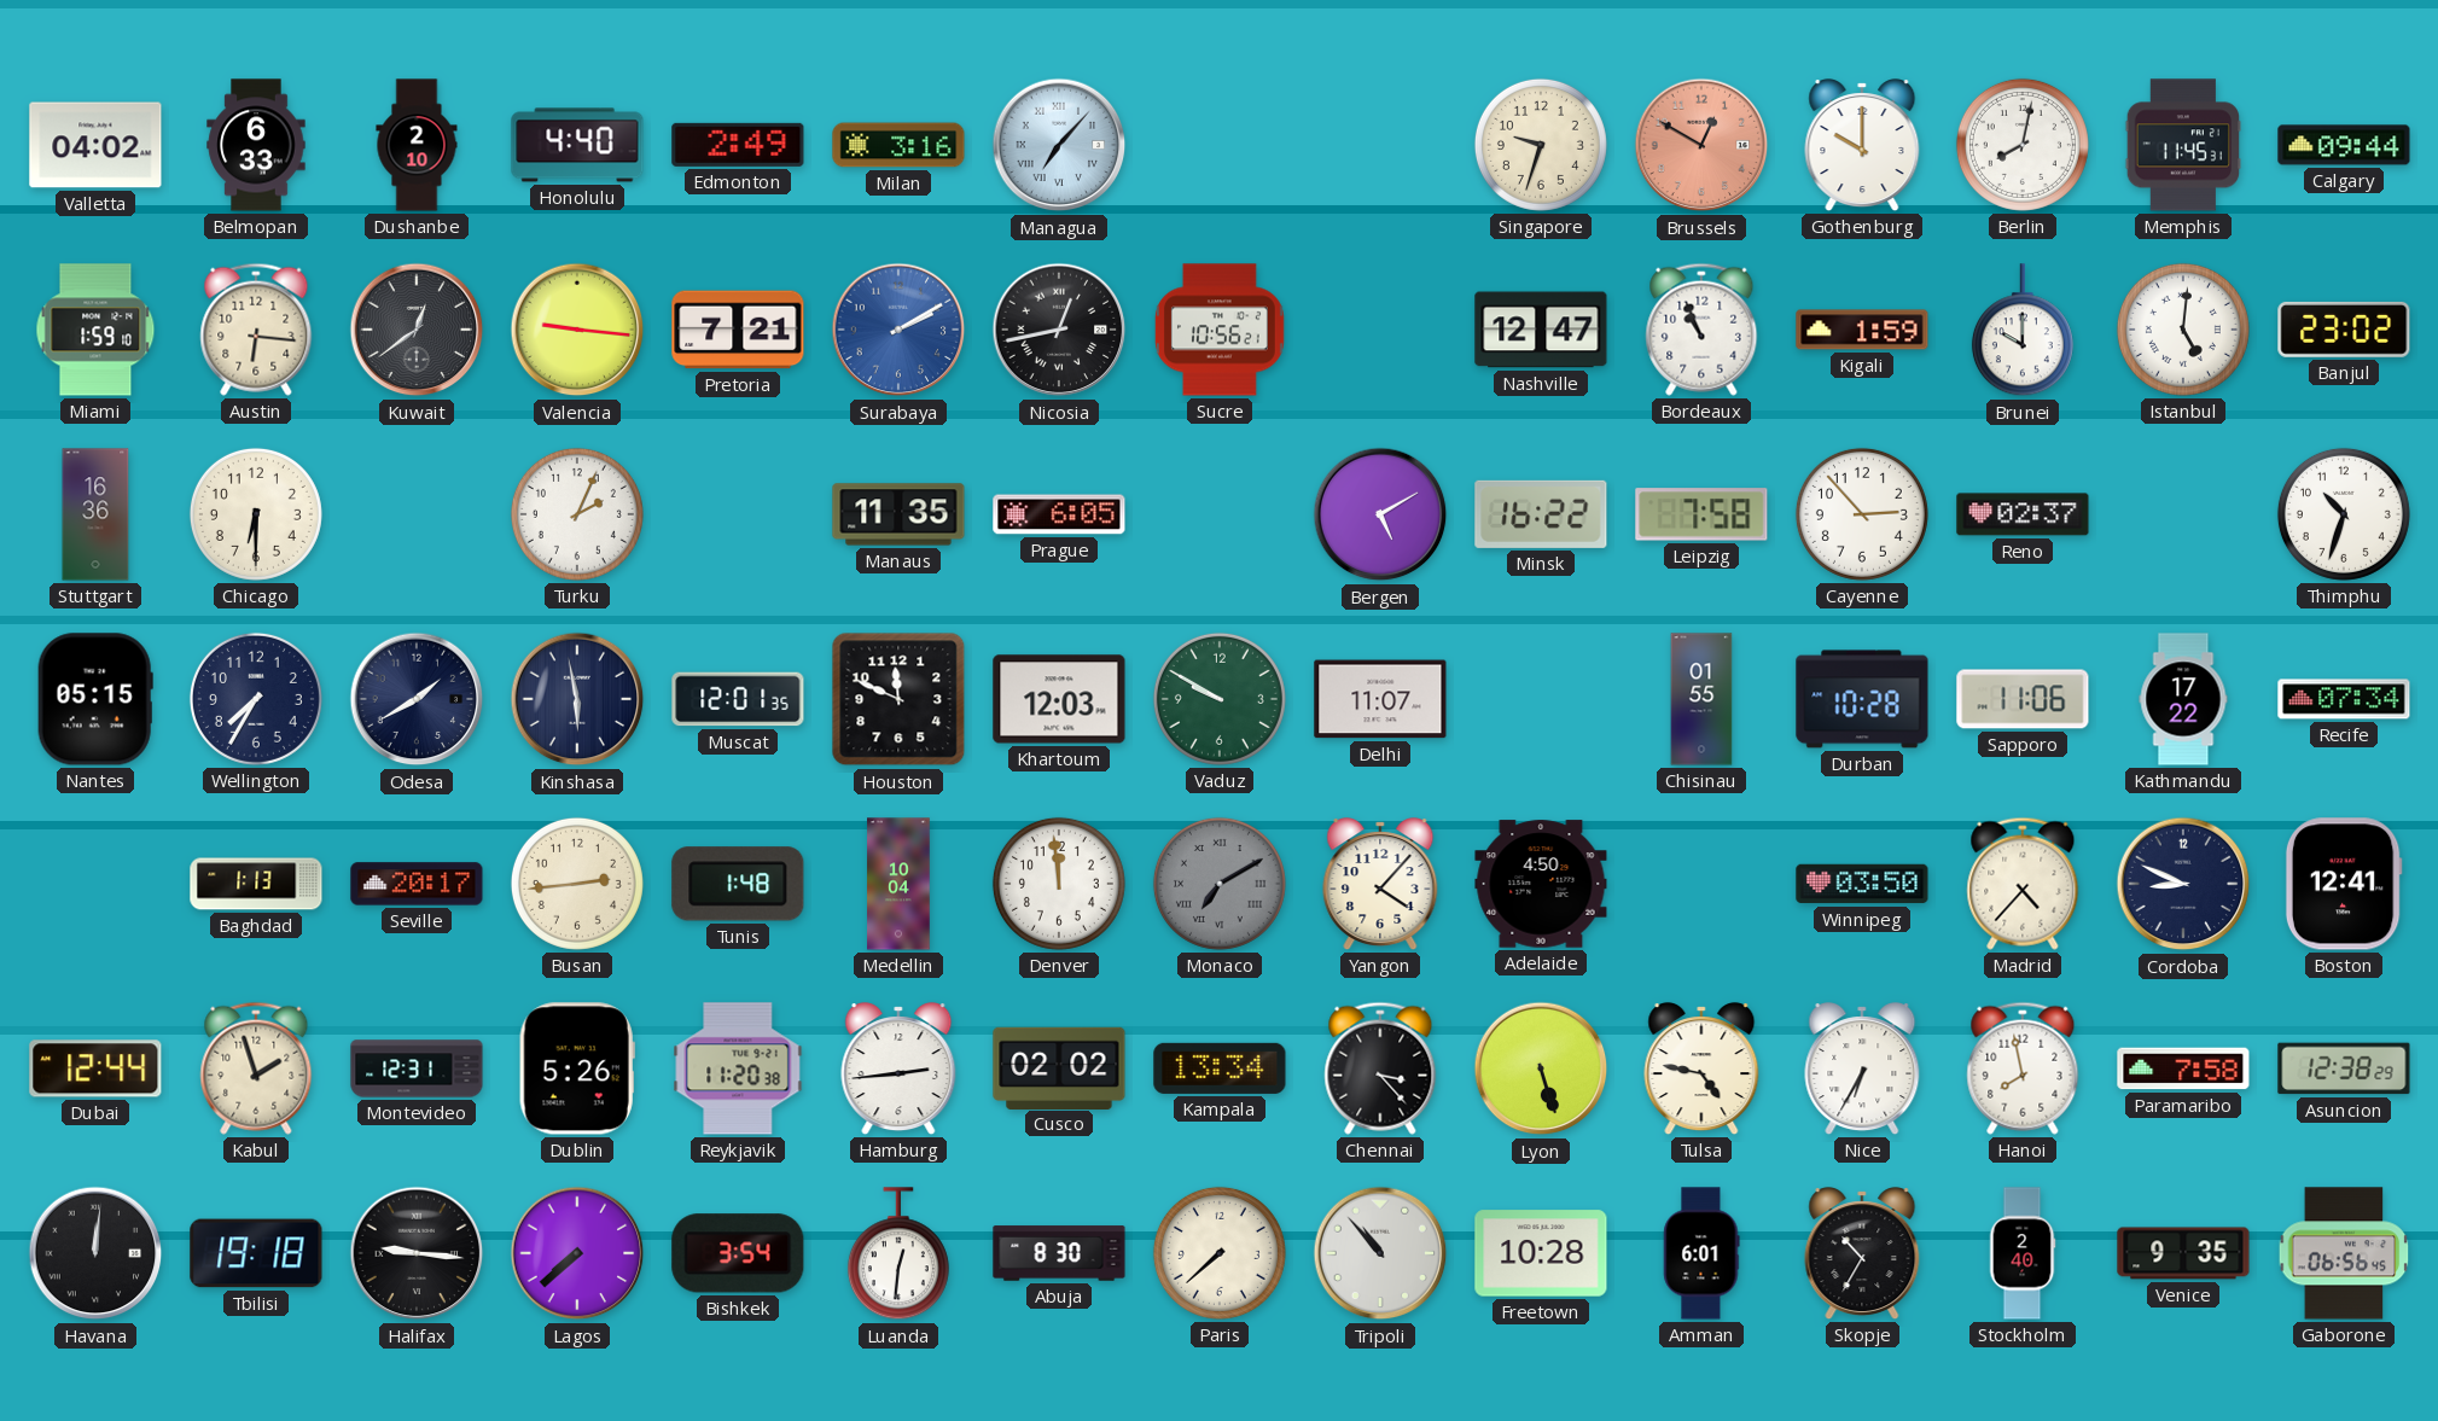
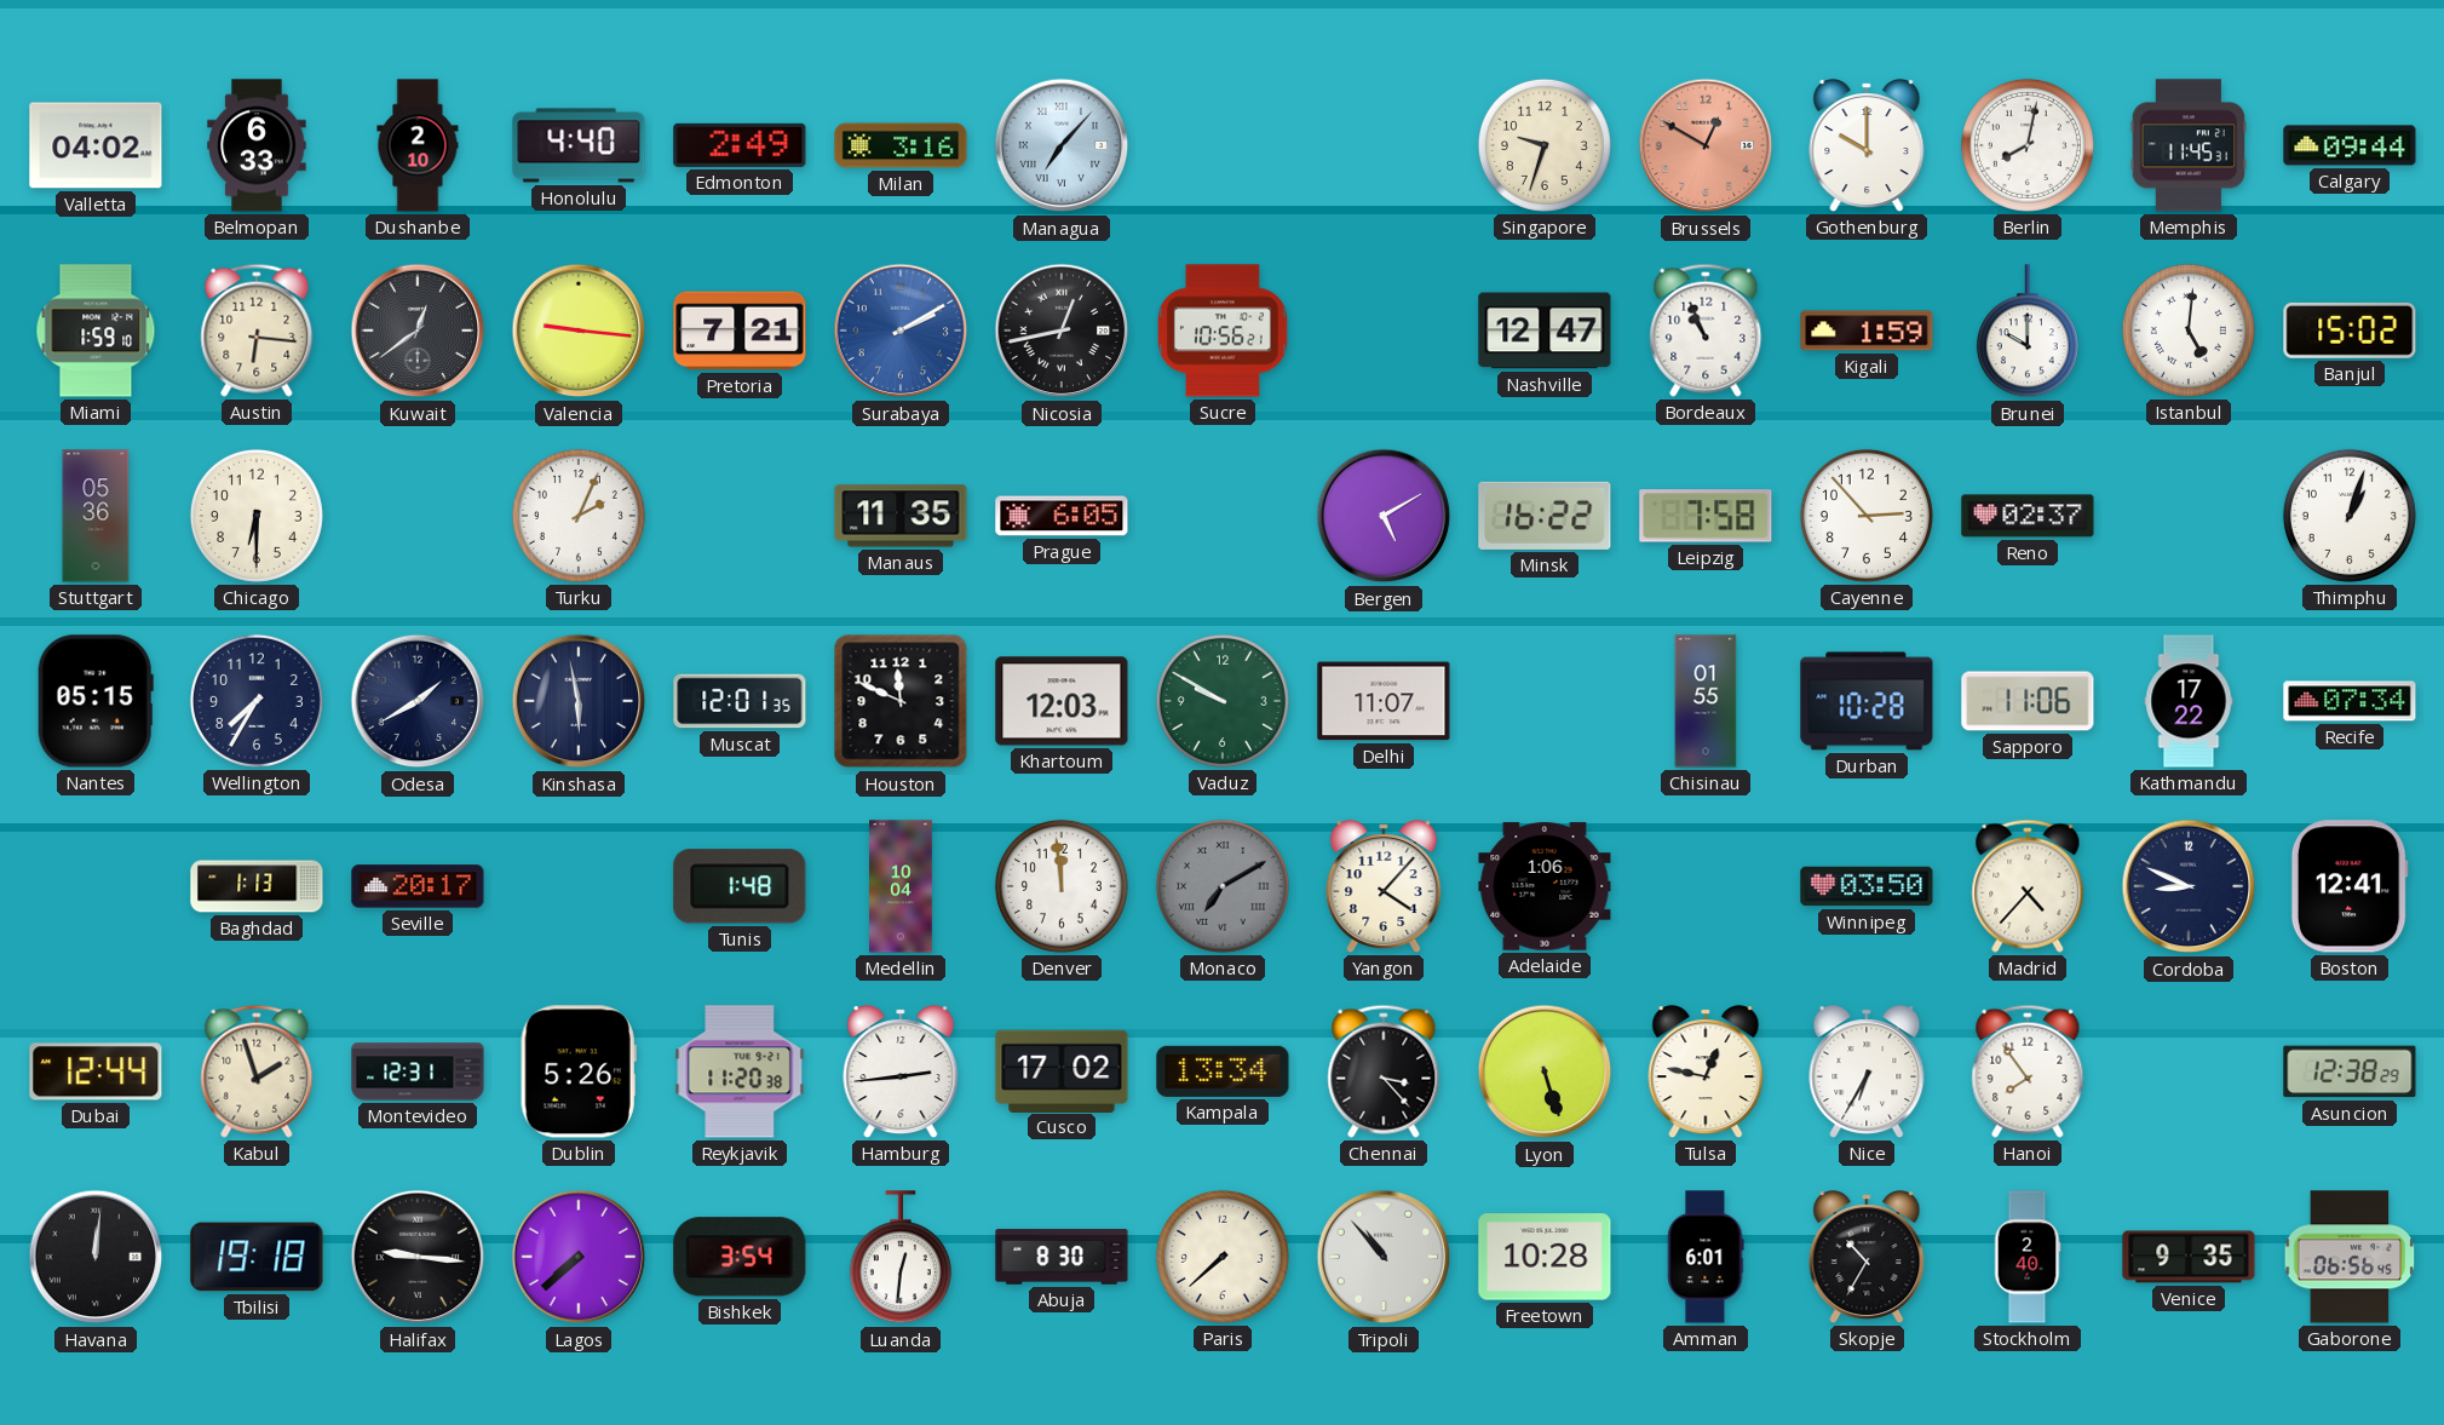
Banjul: 23:02 -> 15:02
Stuttgart: 16:36 -> 05:36
Thimphu: 10:33 -> 1:03
Busan: 2:44 -> none
Adelaide: 4:50 -> 1:06
Cusco: 02:02 -> 17:02
Tulsa: 4:47 -> 12:47
Hanoi: 7:58 -> 7:54
Paramaribo: 7:58 -> none
